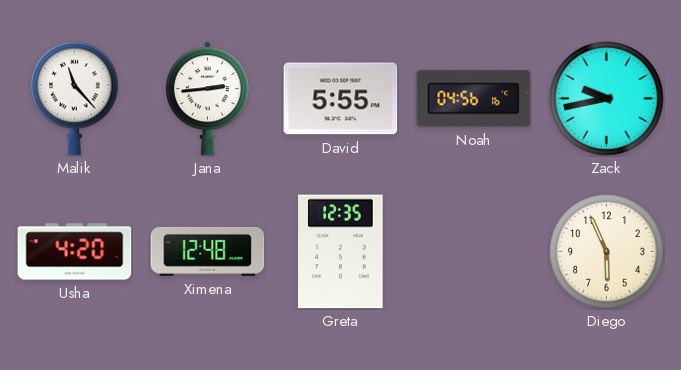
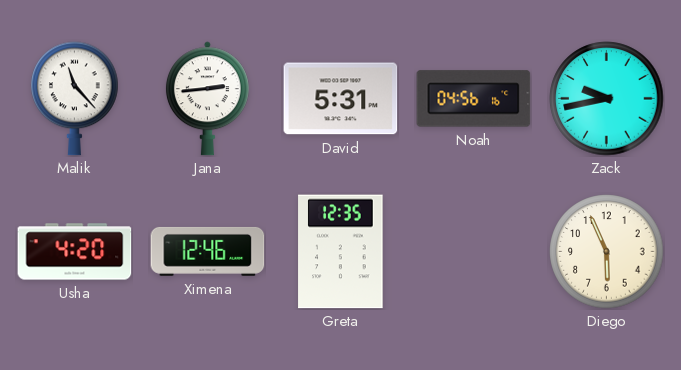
David: 5:55 -> 5:31
Ximena: 12:48 -> 12:46
